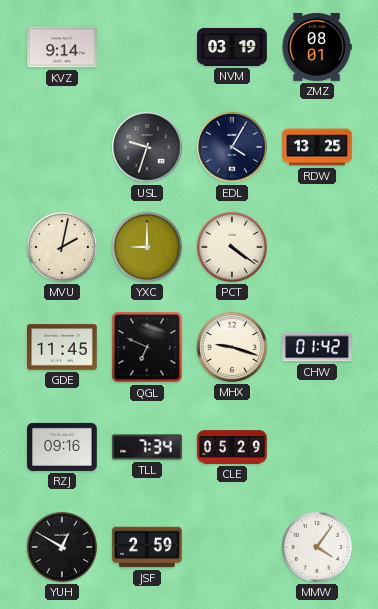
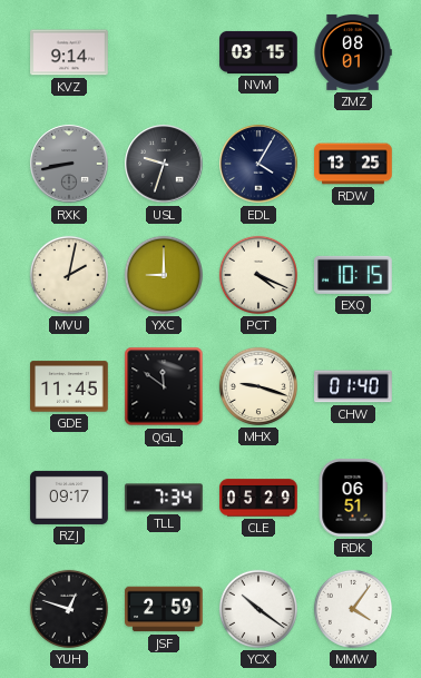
NVM: 03:19 -> 03:15
RXK: none -> 8:43
PCT: 4:21 -> 4:19
EXQ: none -> 10:15
QGL: 6:49 -> 11:51
CHW: 01:42 -> 01:40
RZJ: 09:16 -> 09:17
RDK: none -> 06:51
YUH: 12:50 -> 12:48
YCX: none -> 10:21
